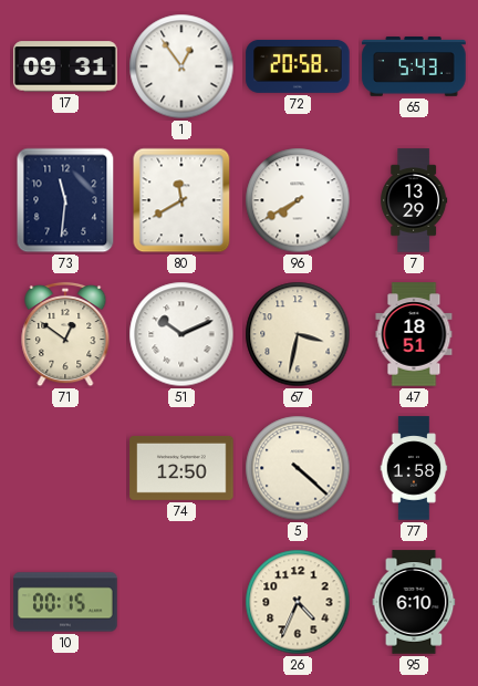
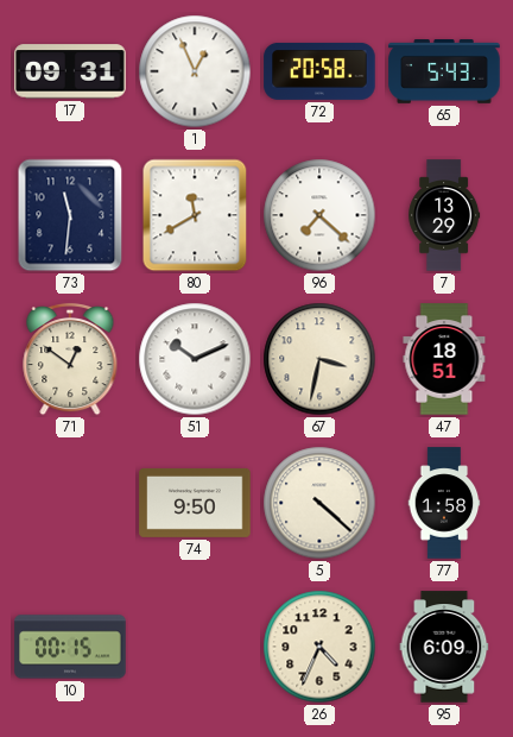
1: 12:54 -> 12:56
96: 7:40 -> 7:22
74: 12:50 -> 9:50
95: 6:10 -> 6:09
